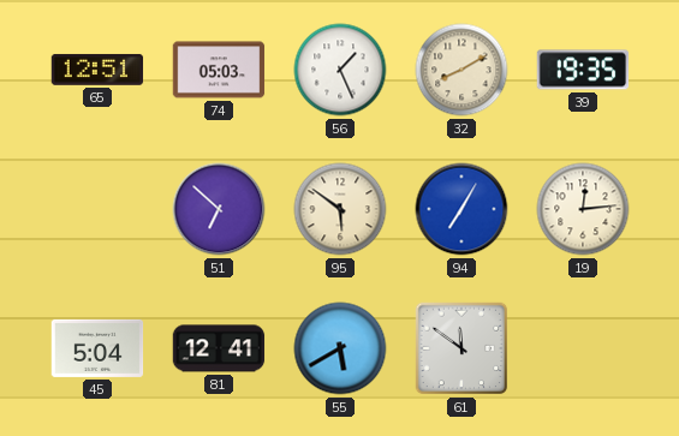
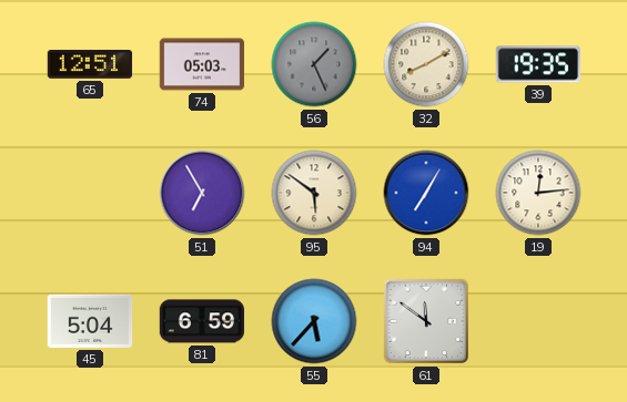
56 dial: white -> grey
51: 6:52 -> 6:55
81: 12:41 -> 6:59
55: 5:40 -> 5:37
